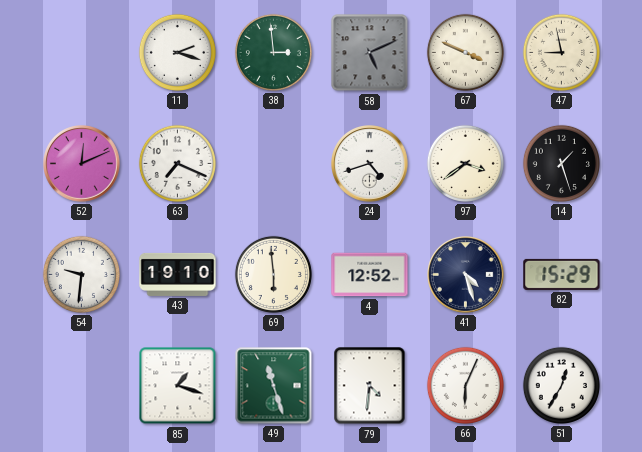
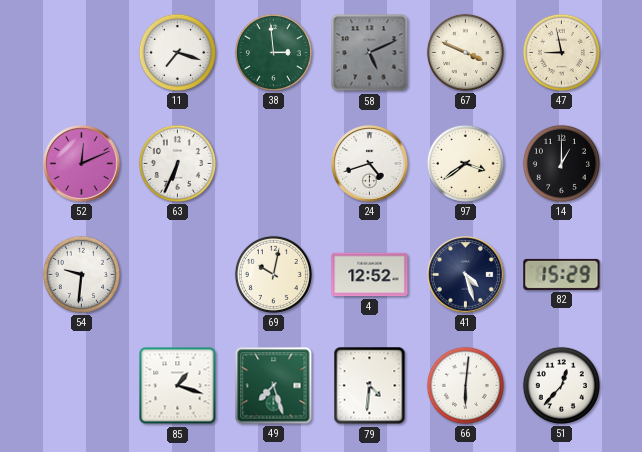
11: 2:18 -> 7:18
63: 7:19 -> 6:34
14: 1:27 -> 1:00
43: 19:10 -> none
69: 5:59 -> 10:02
49: 11:27 -> 7:27
66: 6:04 -> 6:01
51: 12:35 -> 12:37
